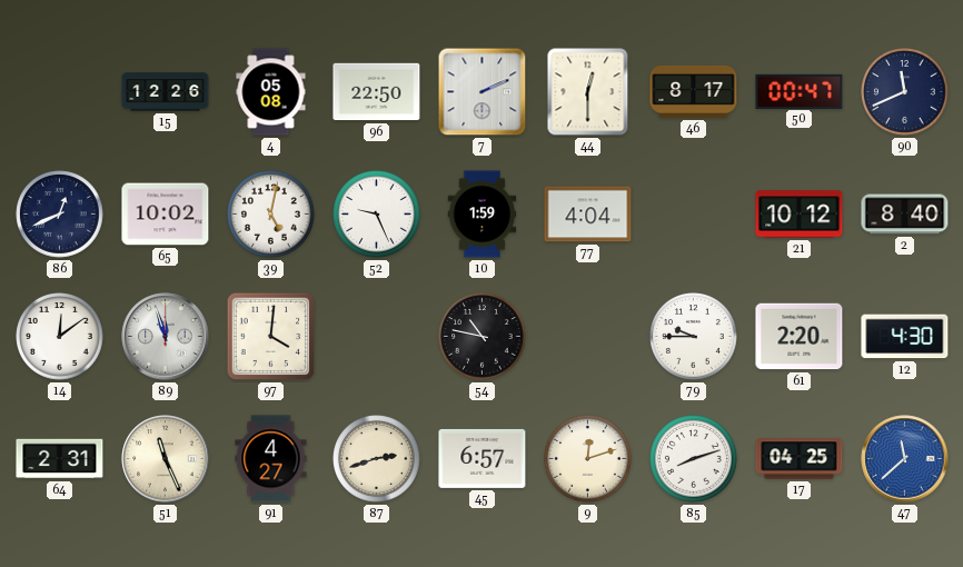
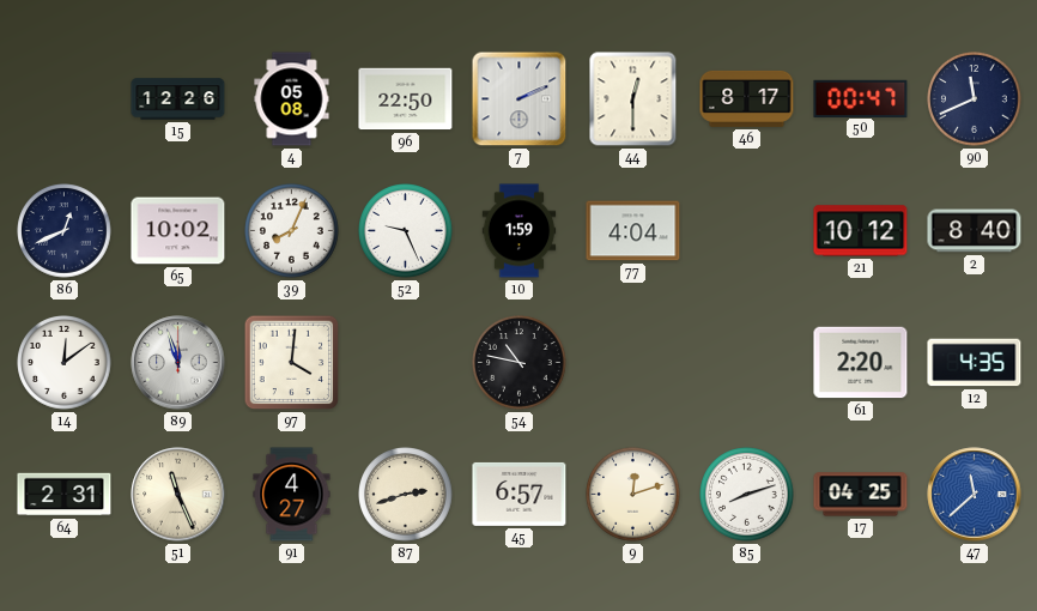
39: 5:02 -> 8:04
79: 9:45 -> none
12: 4:30 -> 4:35
